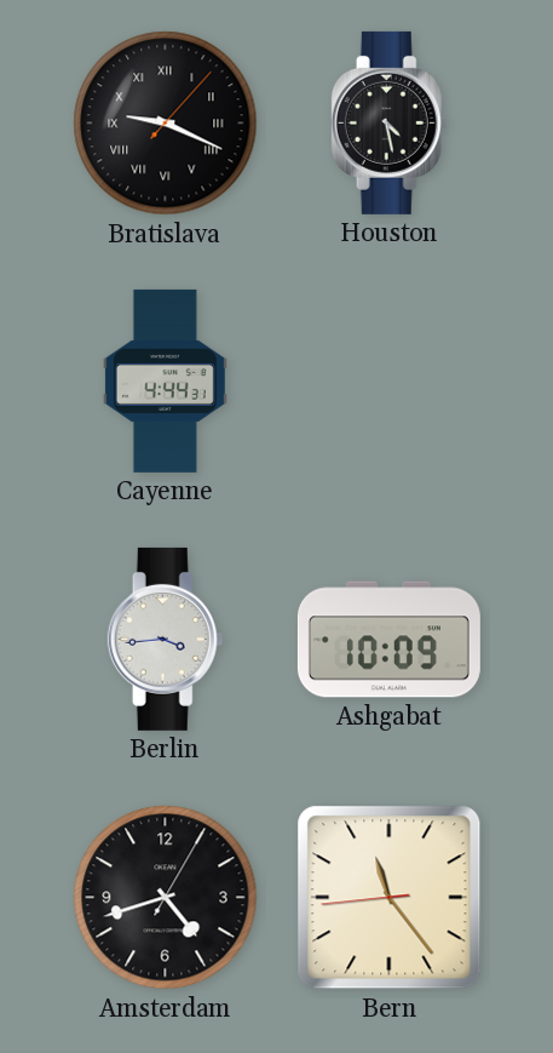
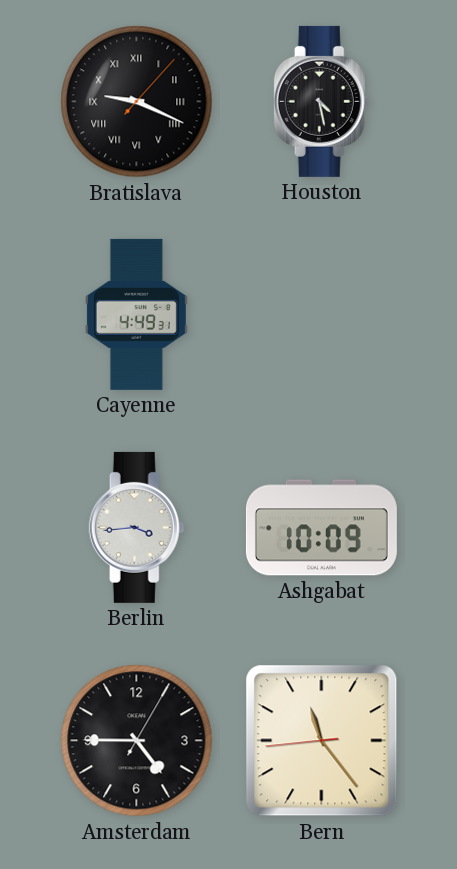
Cayenne: 4:44 -> 4:49
Amsterdam: 4:42 -> 4:45
